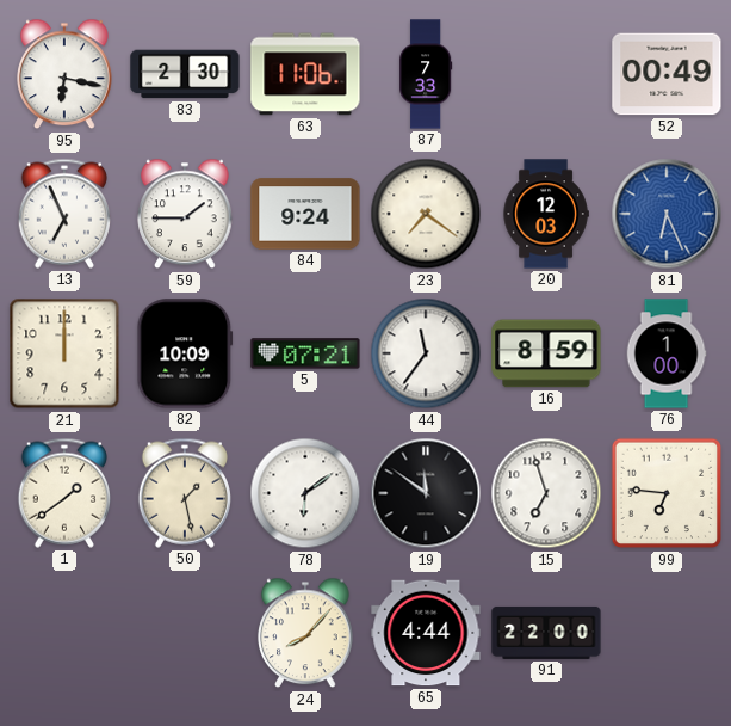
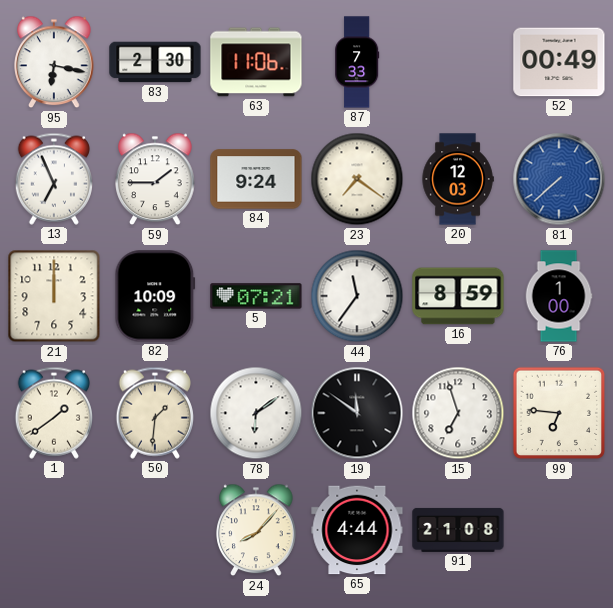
81: 6:26 -> 7:38
50: 1:28 -> 1:31
91: 22:00 -> 21:08
